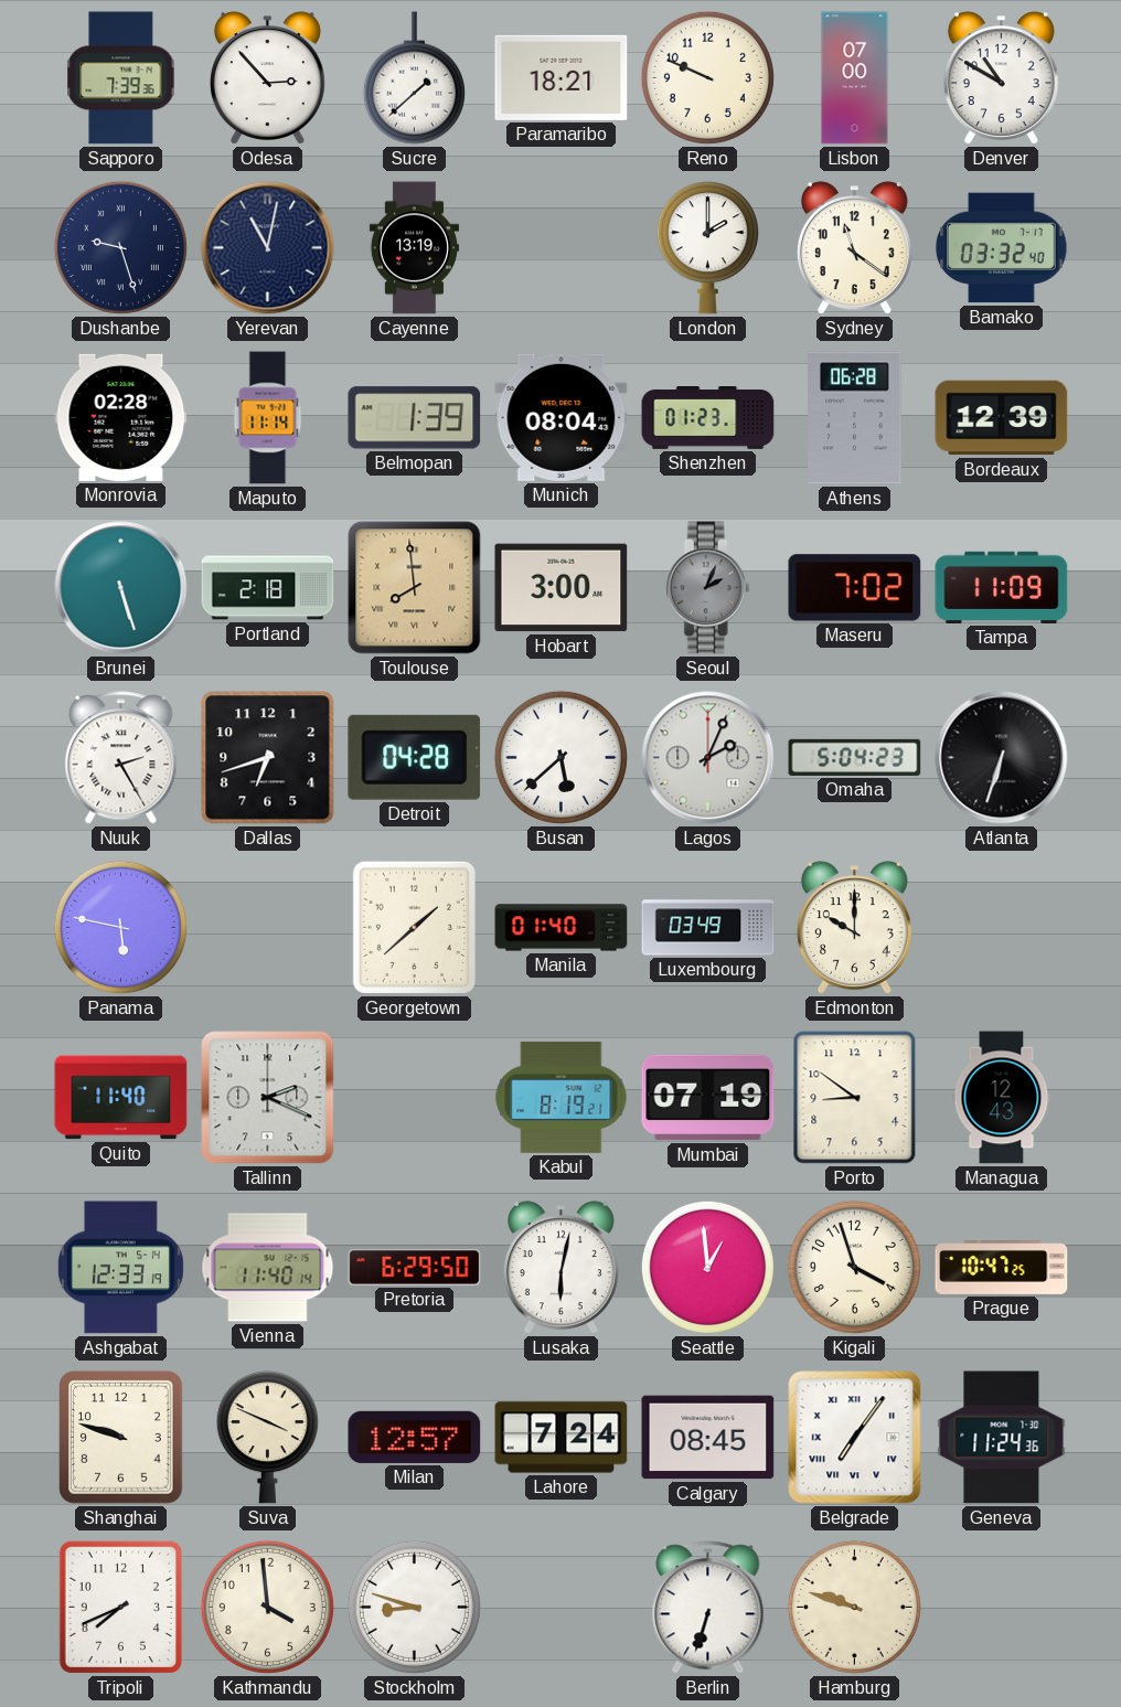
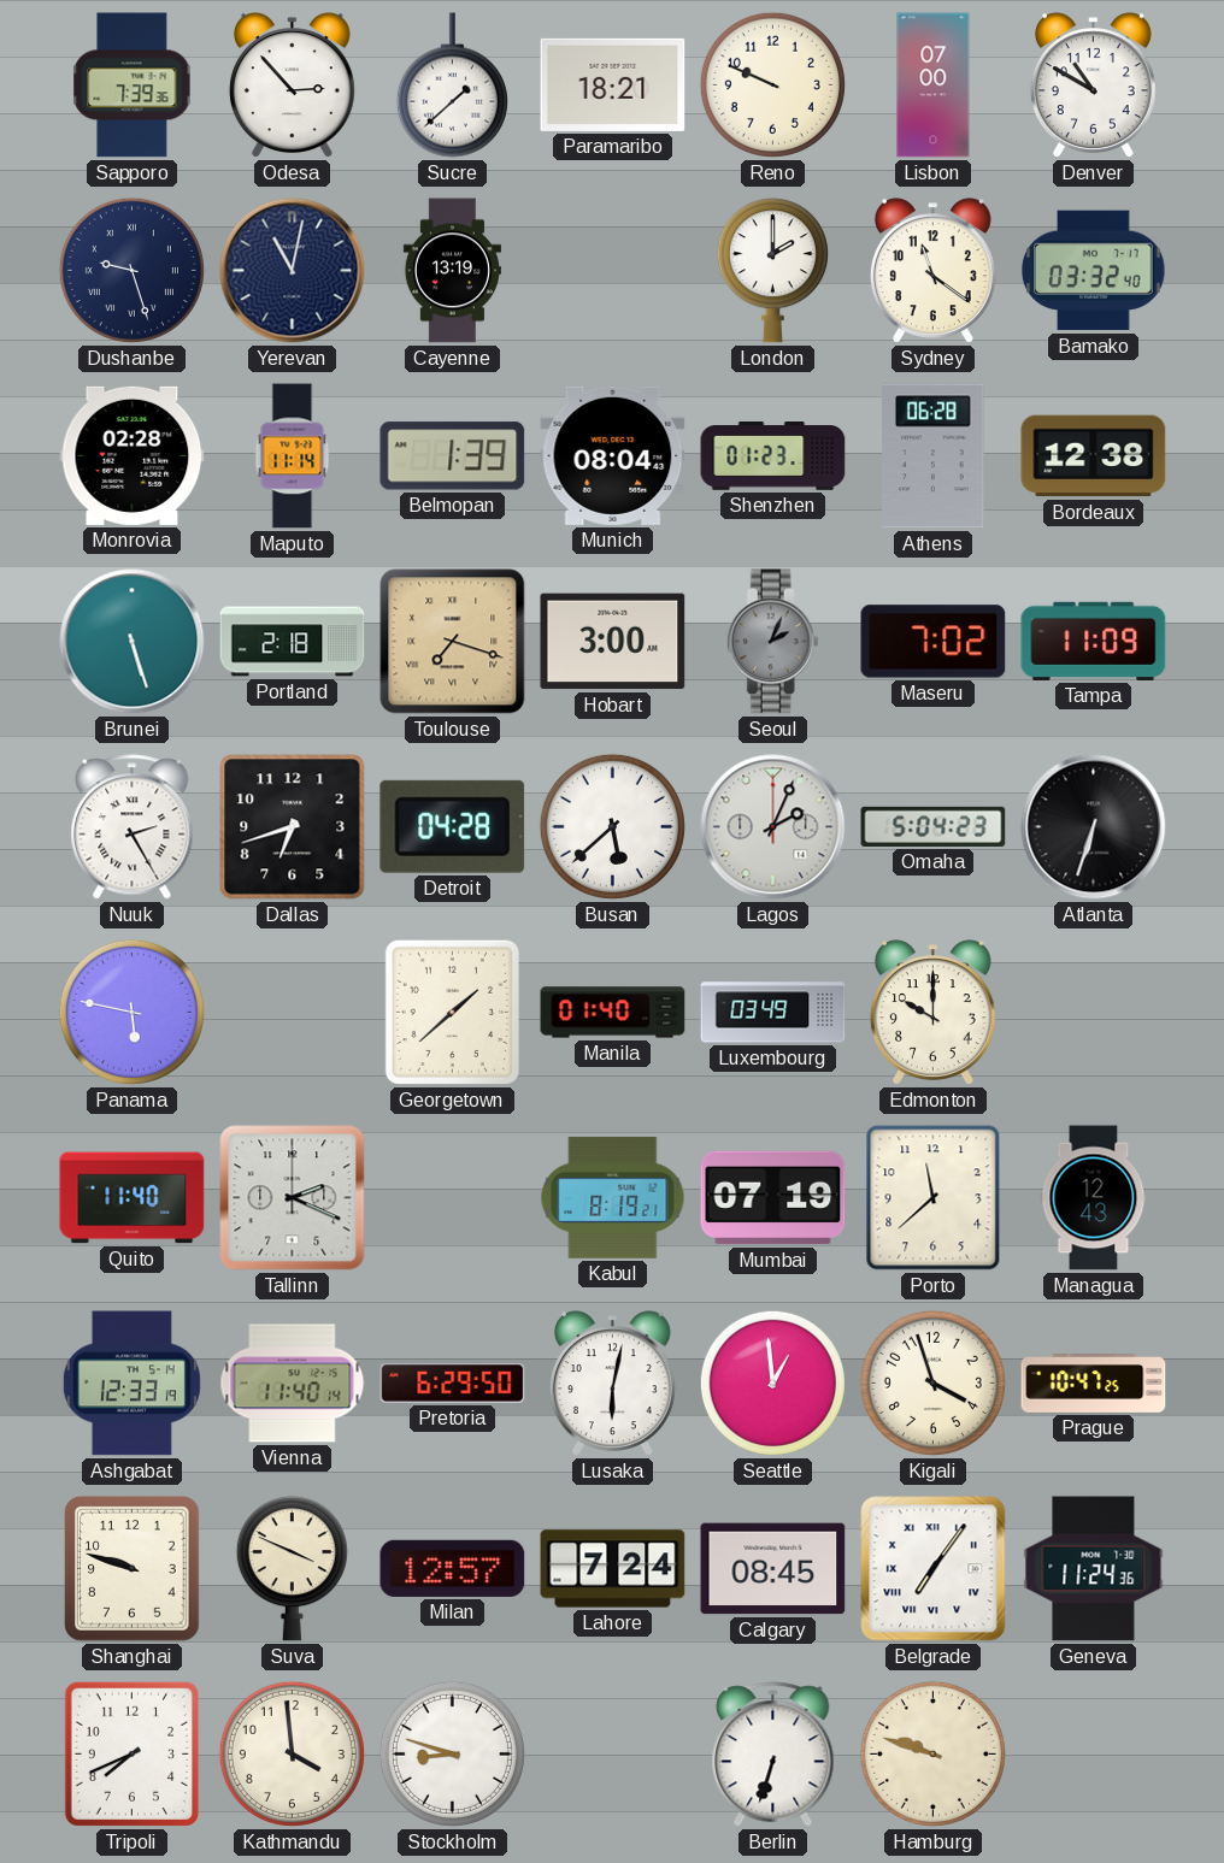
Bordeaux: 12:39 -> 12:38
Toulouse: 7:59 -> 7:18
Porto: 8:51 -> 11:38
